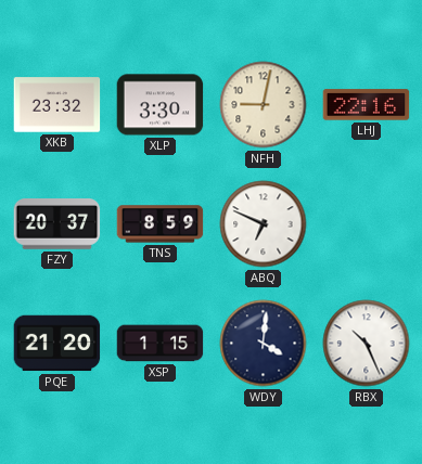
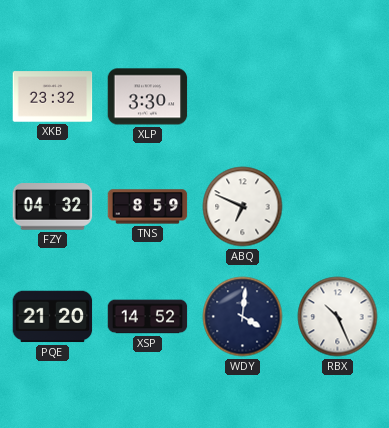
NFH: 9:02 -> none
LHJ: 22:16 -> none
FZY: 20:37 -> 04:32
XSP: 1:15 -> 14:52
